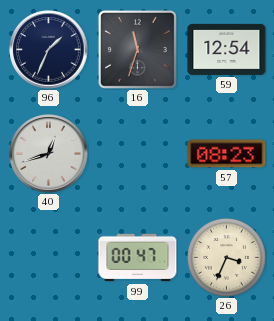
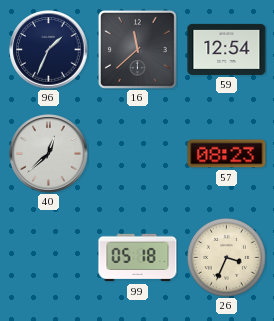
16: 11:33 -> 11:38
40: 12:42 -> 12:38
99: 00:47 -> 05:18
